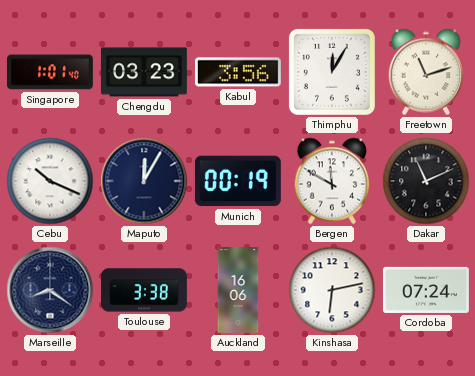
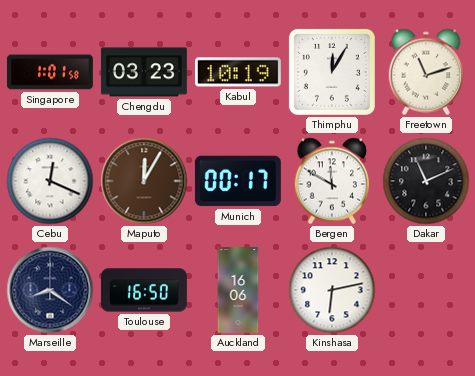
Singapore: 1:01:40 -> 1:01:58
Kabul: 3:56 -> 10:19
Cebu: 10:19 -> 12:19
Maputo dial: navy -> brown
Munich: 00:19 -> 00:17
Toulouse: 3:38 -> 16:50
Cordoba: 07:24 -> none
